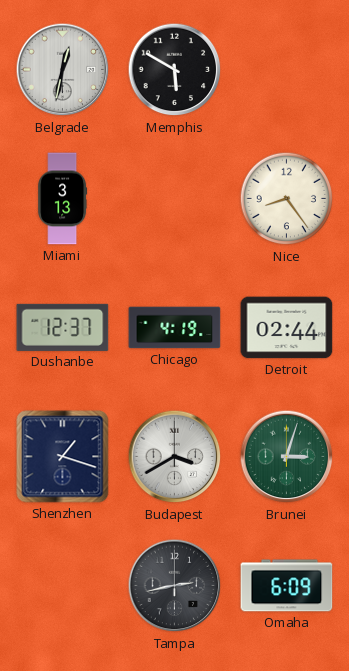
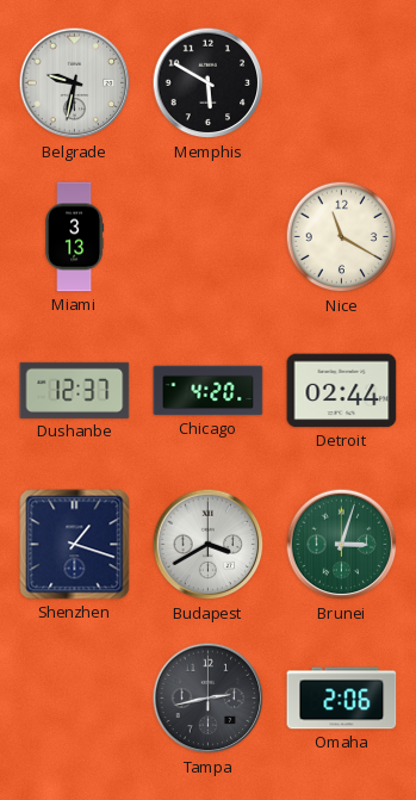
Belgrade: 12:32 -> 9:32
Nice: 8:24 -> 11:20
Chicago: 4:19 -> 4:20
Omaha: 6:09 -> 2:06
